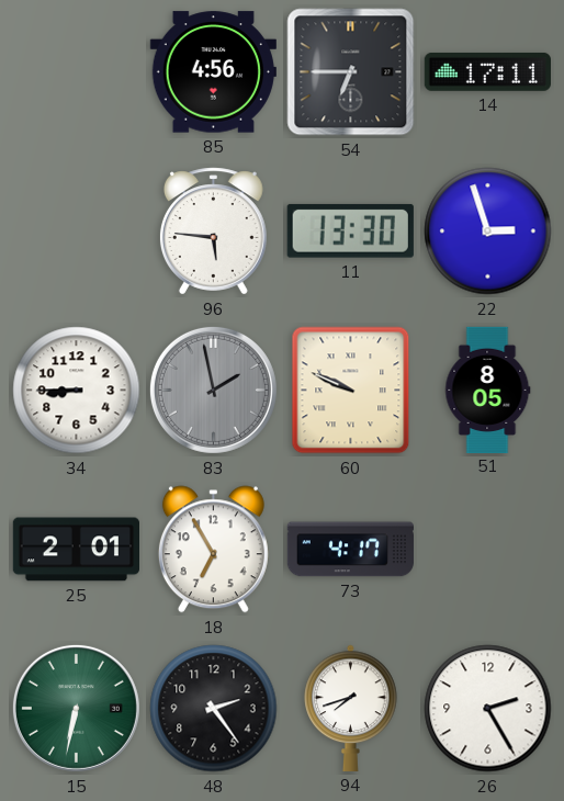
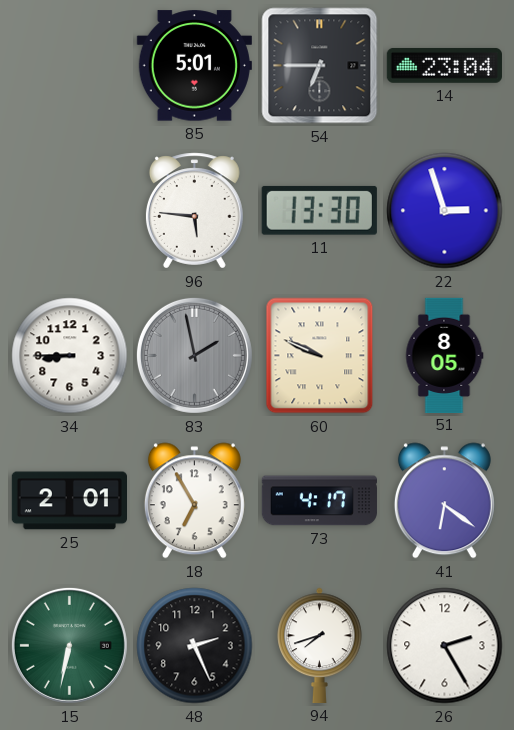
85: 4:56 -> 5:01
14: 17:11 -> 23:04
41: none -> 6:21
48: 2:24 -> 2:26
